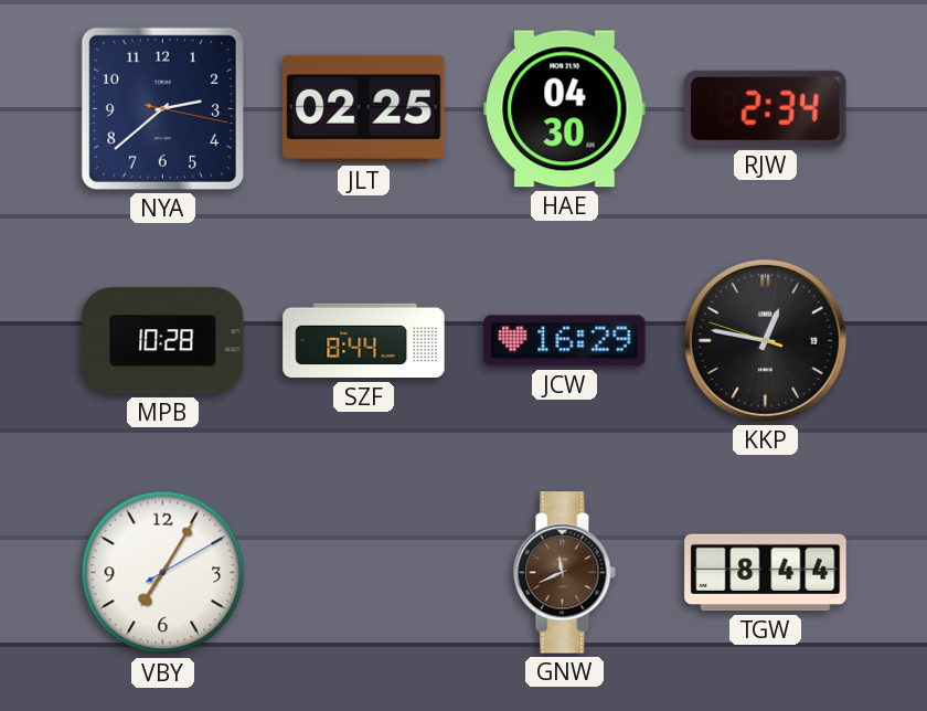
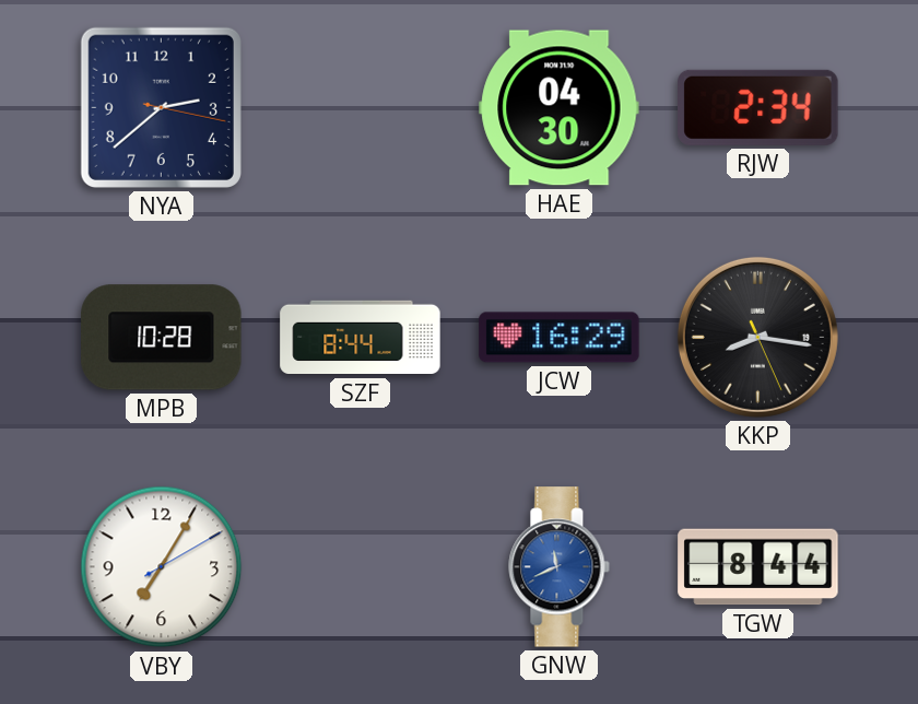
JLT: 02:25 -> none
KKP: 12:46 -> 8:16
GNW dial: brown -> blue
